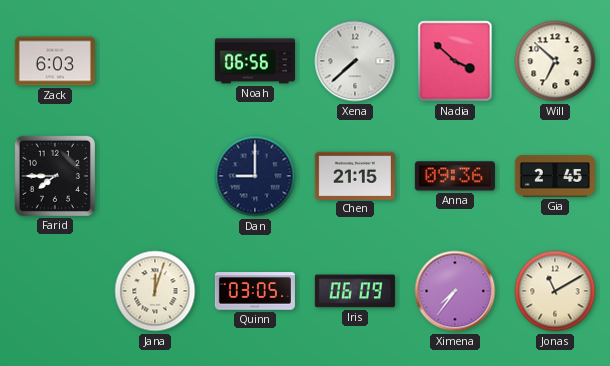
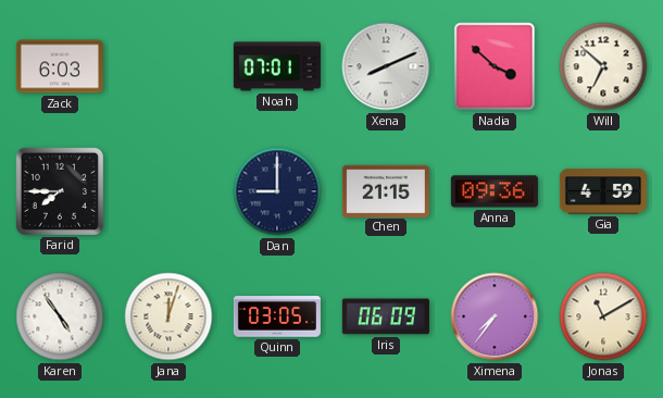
Noah: 06:56 -> 07:01
Xena: 7:38 -> 8:11
Gia: 2:45 -> 4:59
Karen: none -> 4:54
